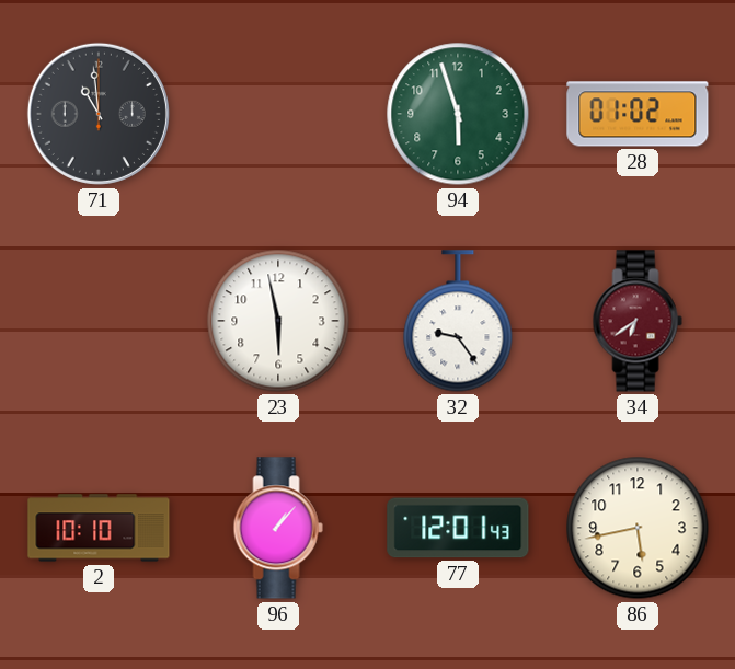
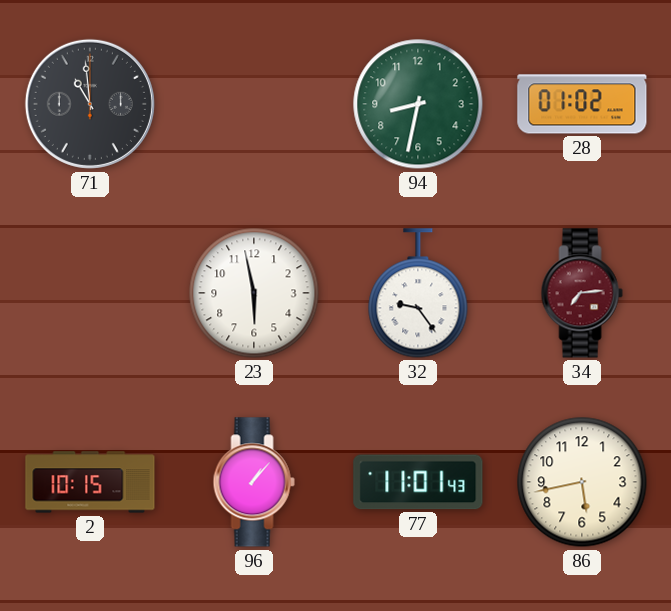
94: 5:57 -> 8:32
34: 6:39 -> 7:14
2: 10:10 -> 10:15
77: 12:01 -> 11:01
